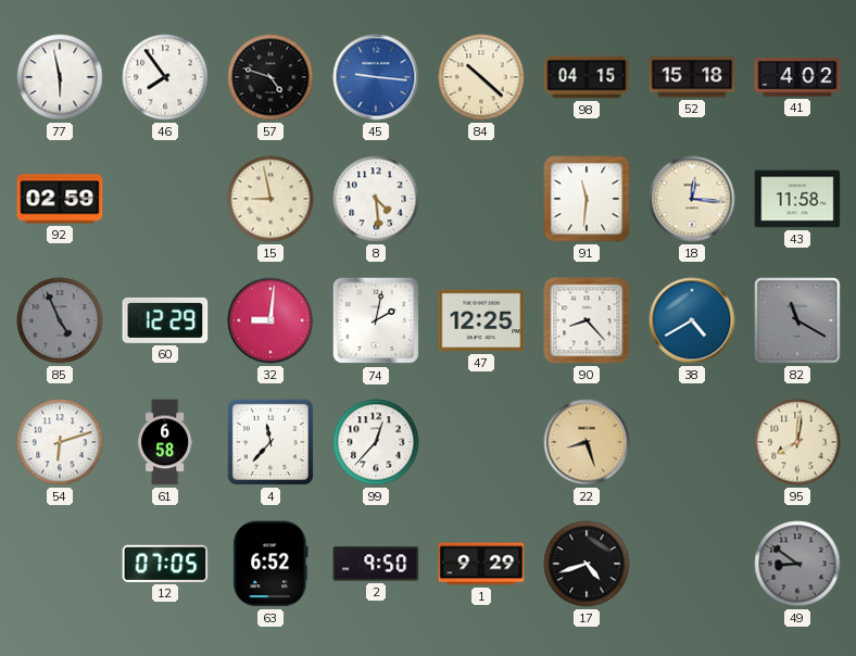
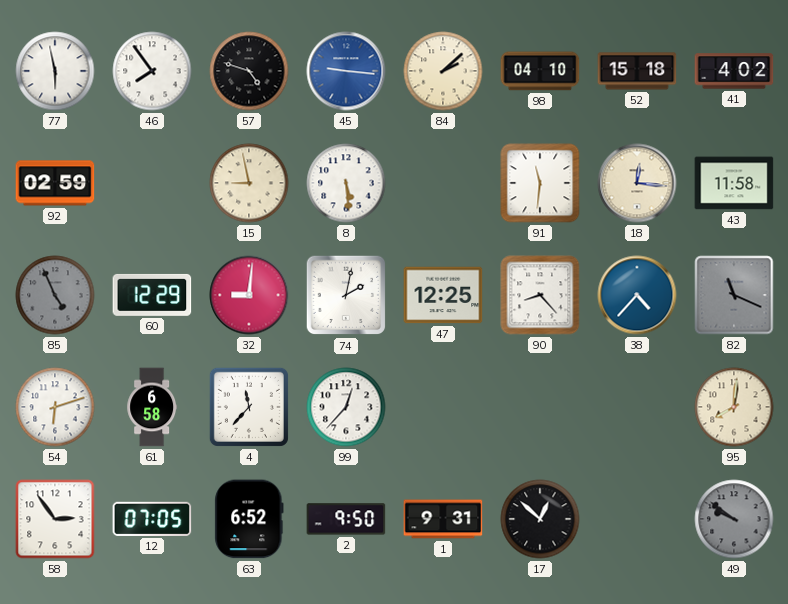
84: 10:22 -> 2:08
98: 04:15 -> 04:10
8: 4:29 -> 5:29
38: 4:40 -> 4:37
82: 11:20 -> 11:19
22: 8:27 -> none
58: none -> 2:54
1: 9:29 -> 9:31
17: 4:42 -> 12:52
49: 8:51 -> 9:51
